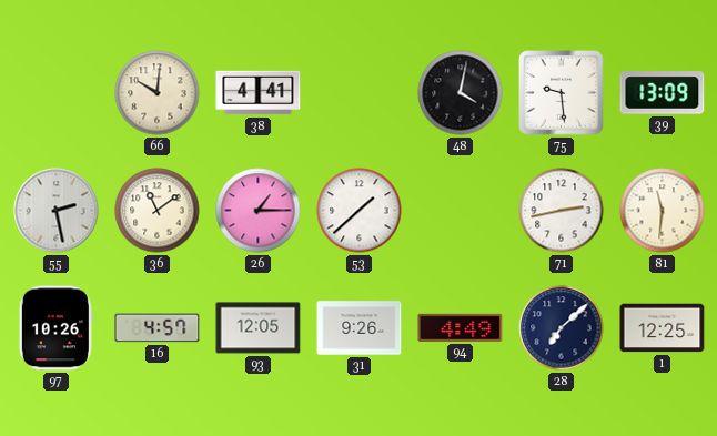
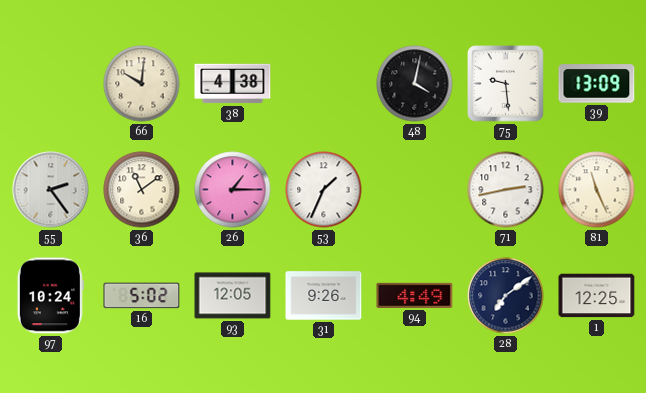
38: 4:41 -> 4:38
55: 2:28 -> 2:24
53: 1:38 -> 1:34
81: 11:31 -> 11:26
97: 10:26 -> 10:24
16: 4:57 -> 5:02
28: 7:08 -> 7:09
